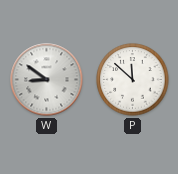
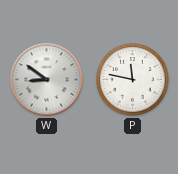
P: 11:52 -> 11:47
